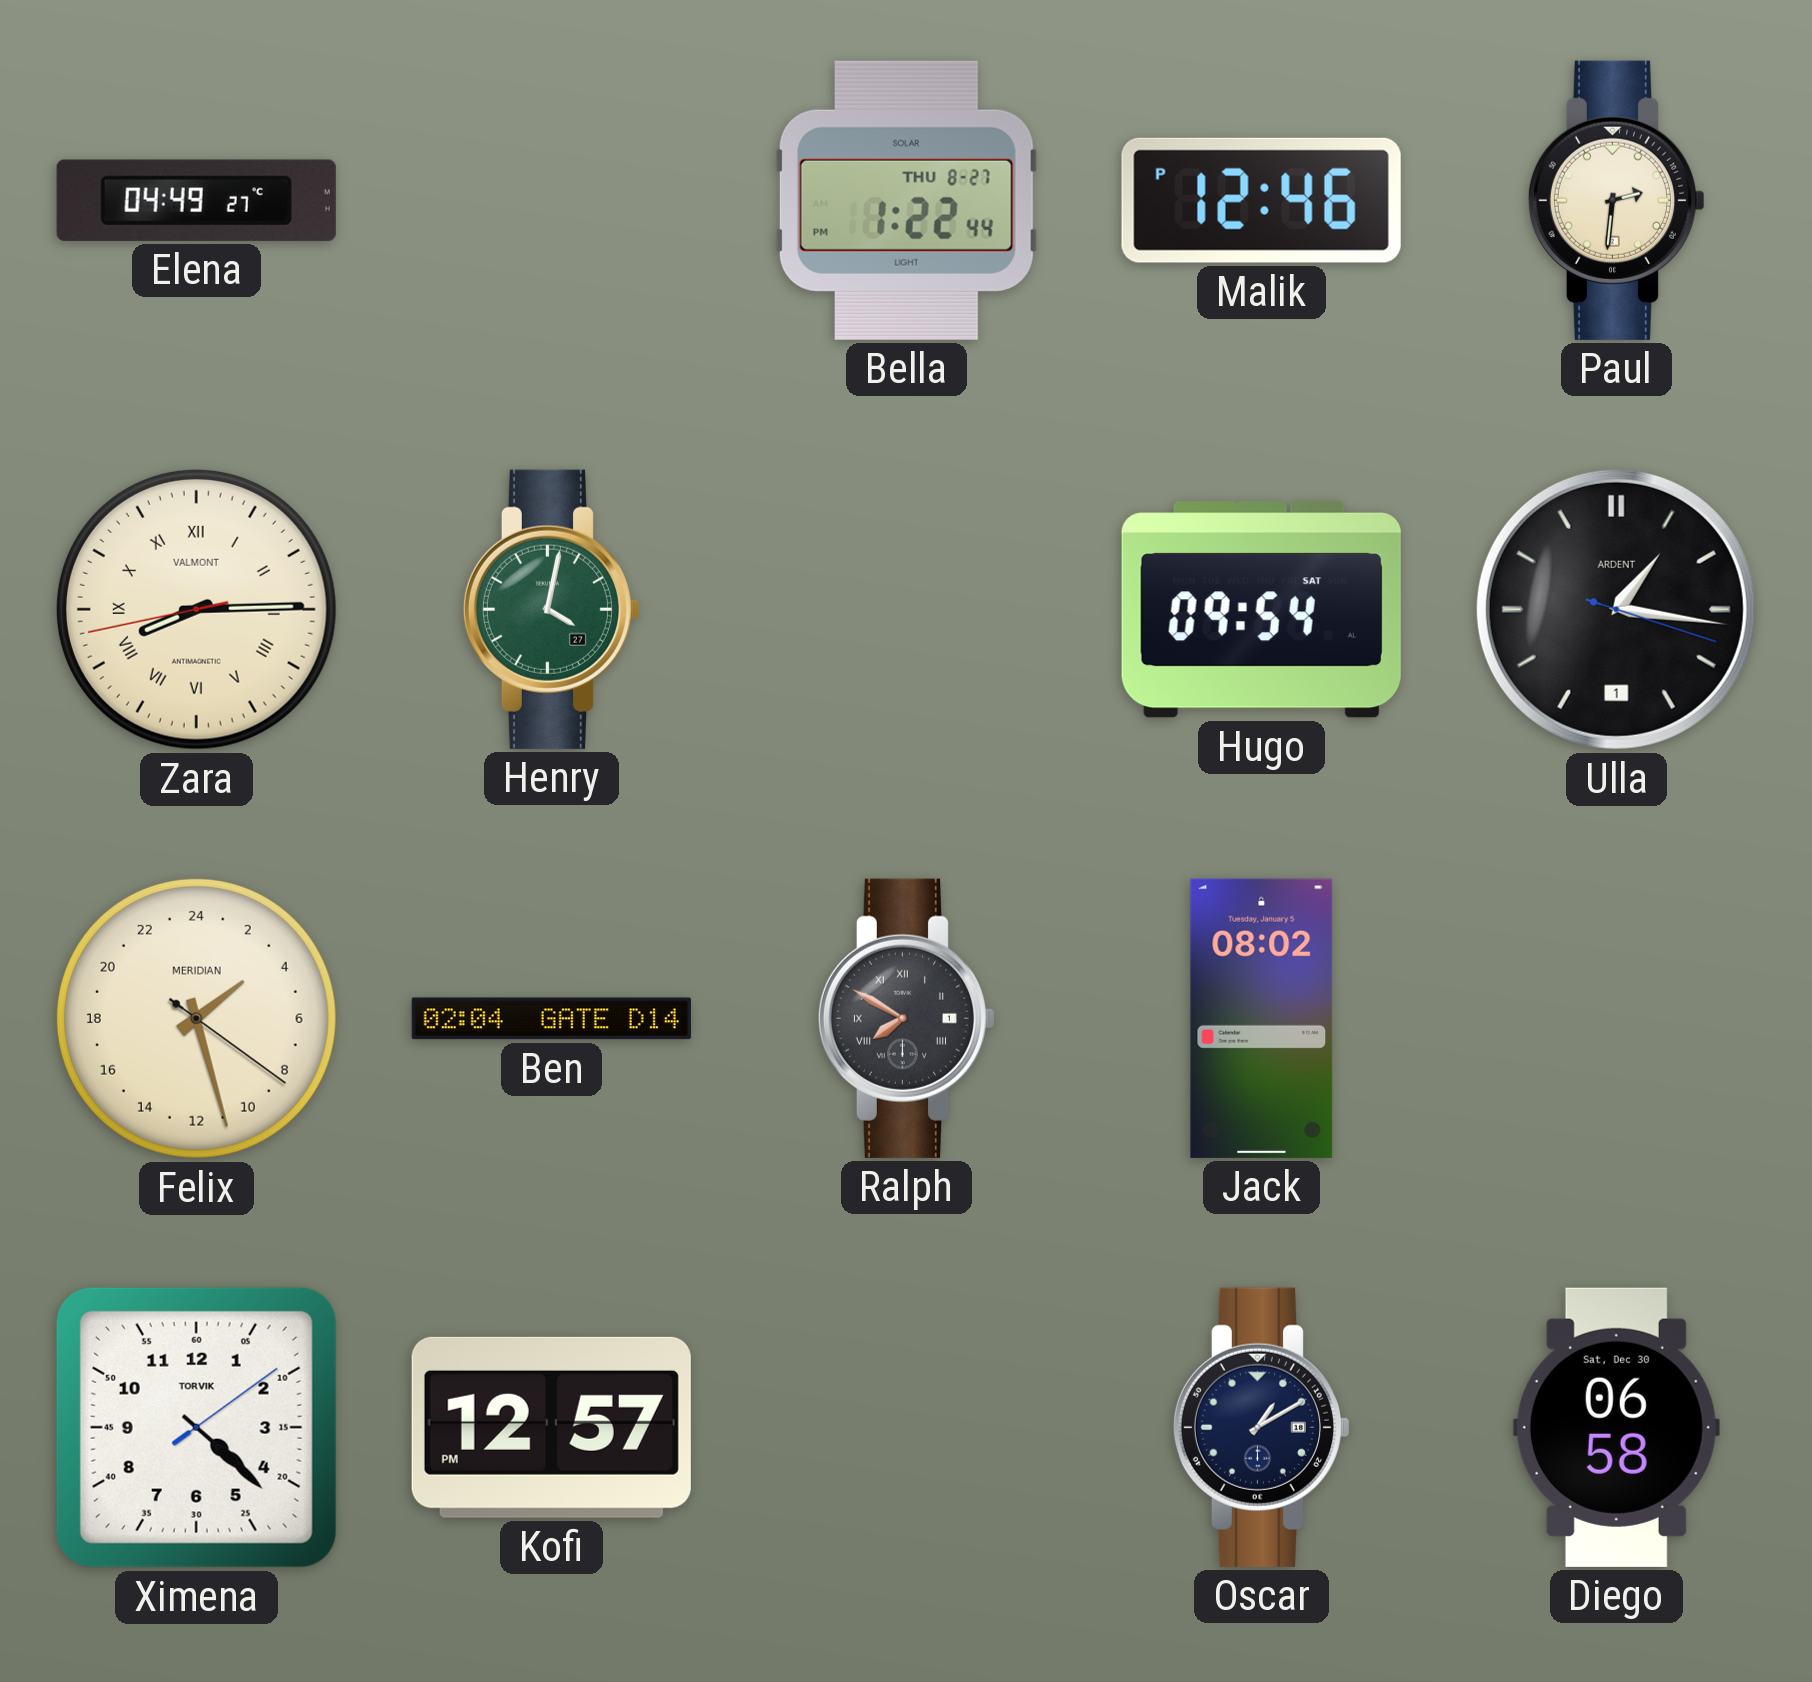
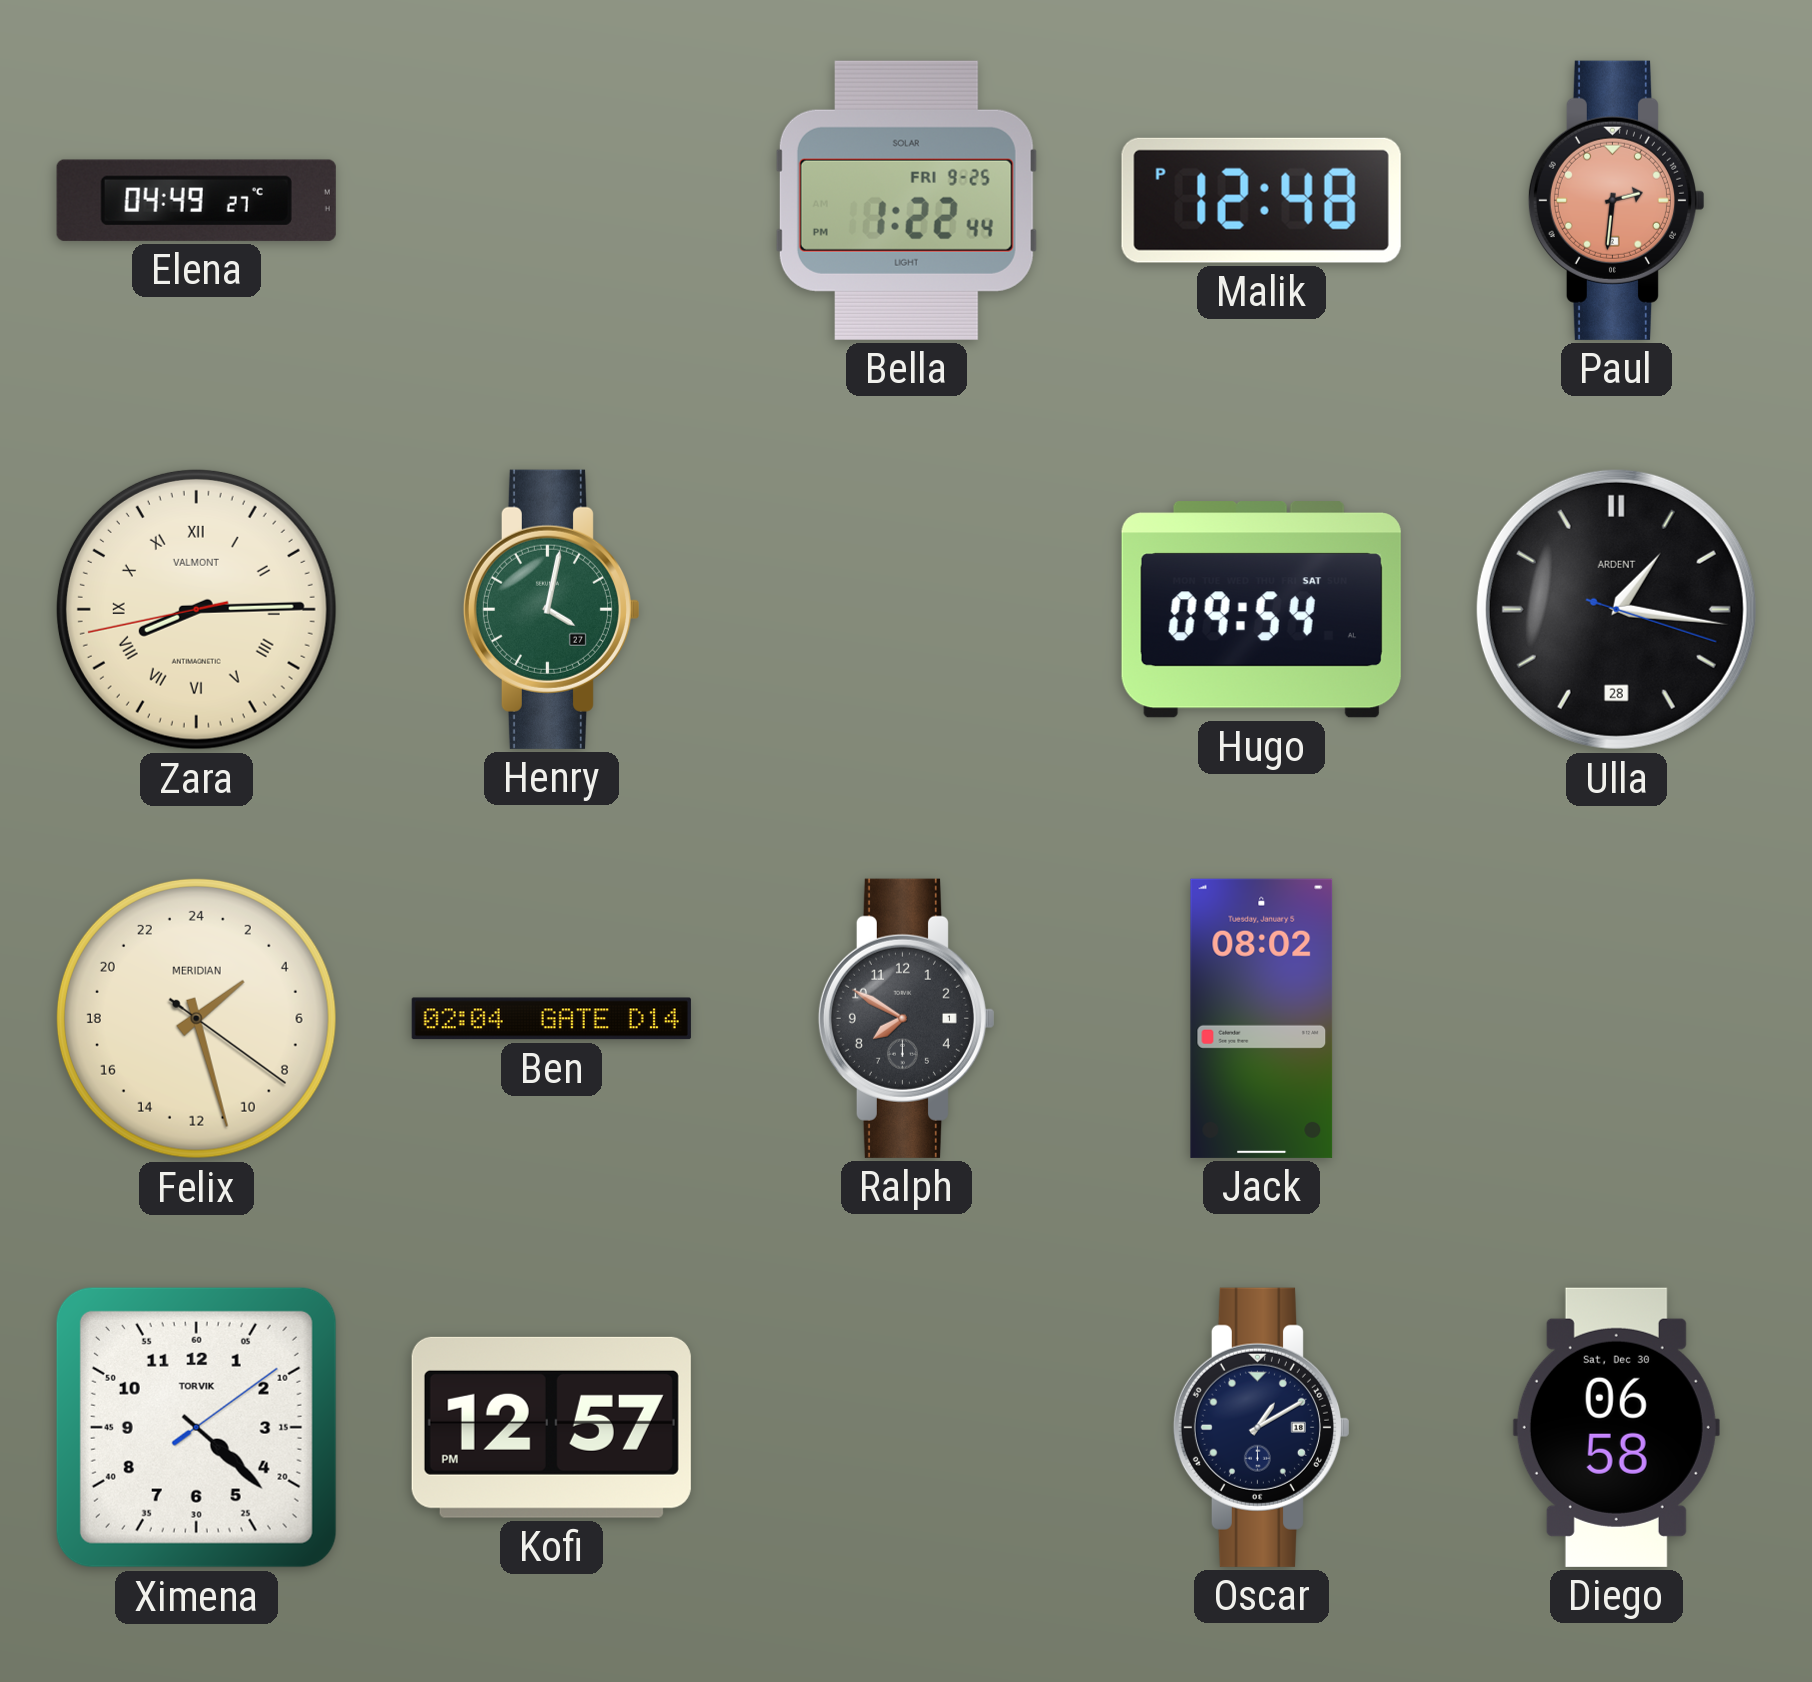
Bella date: THU 8-27 -> FRI 9-25
Malik: 12:46 -> 12:48
Paul dial: cream -> salmon
Ulla date: 1 -> 28
Ralph numerals: Roman -> Arabic
